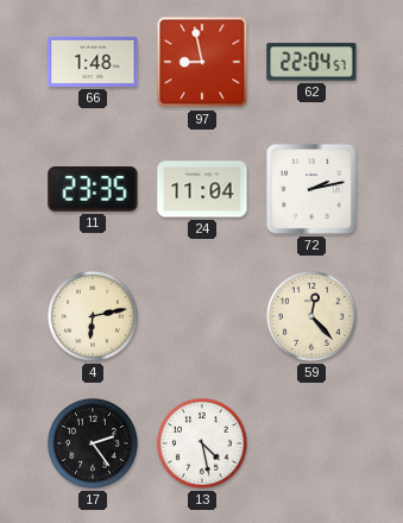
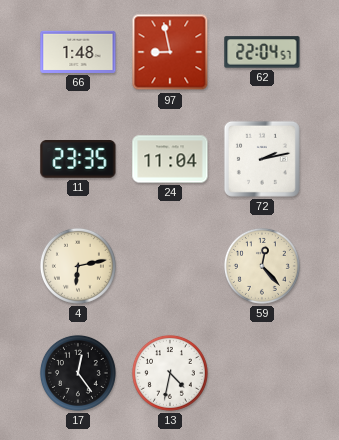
17: 2:24 -> 12:24
13: 4:28 -> 4:32
